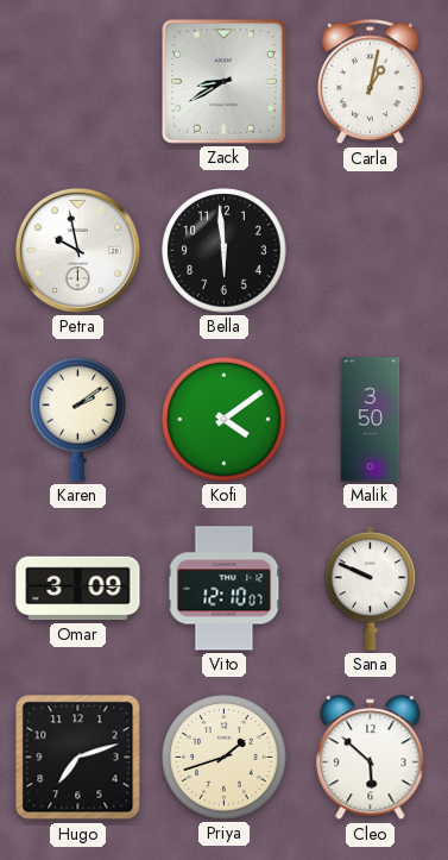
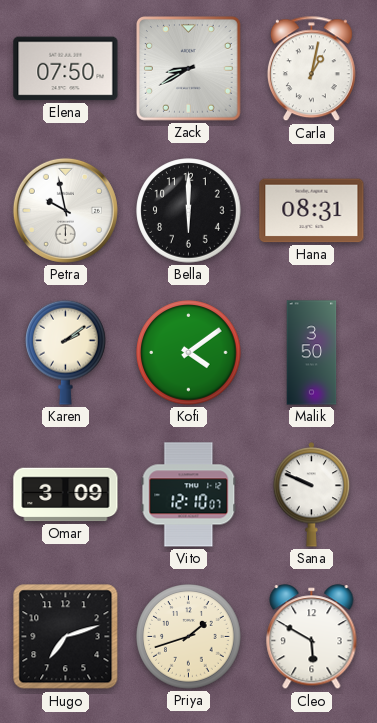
Elena: none -> 07:50
Bella: 5:59 -> 6:00
Hana: none -> 08:31
Cleo: 5:52 -> 5:50
